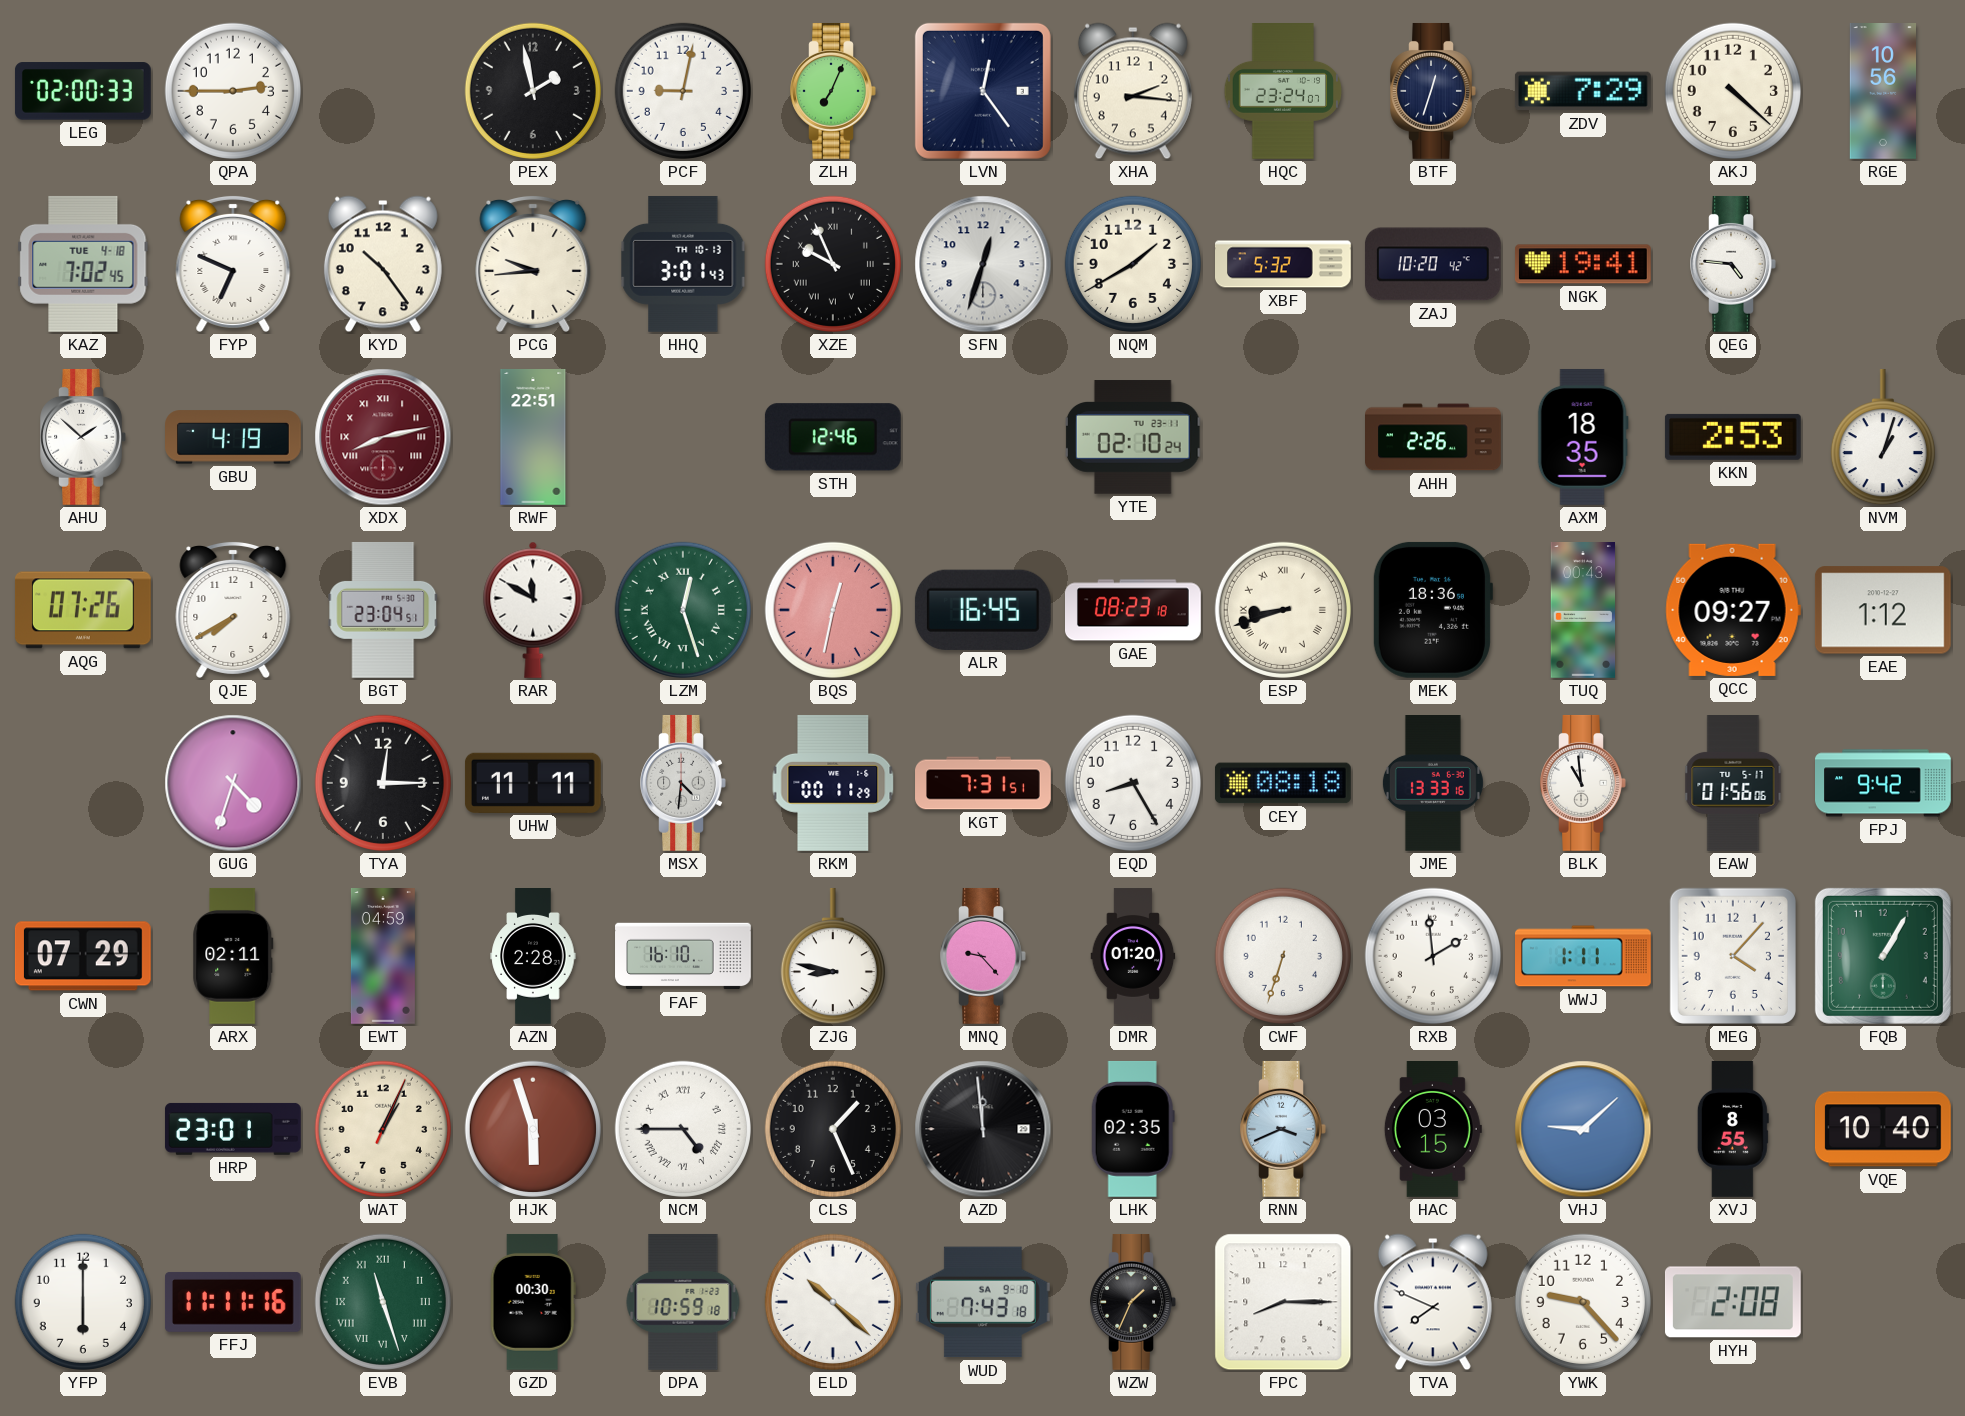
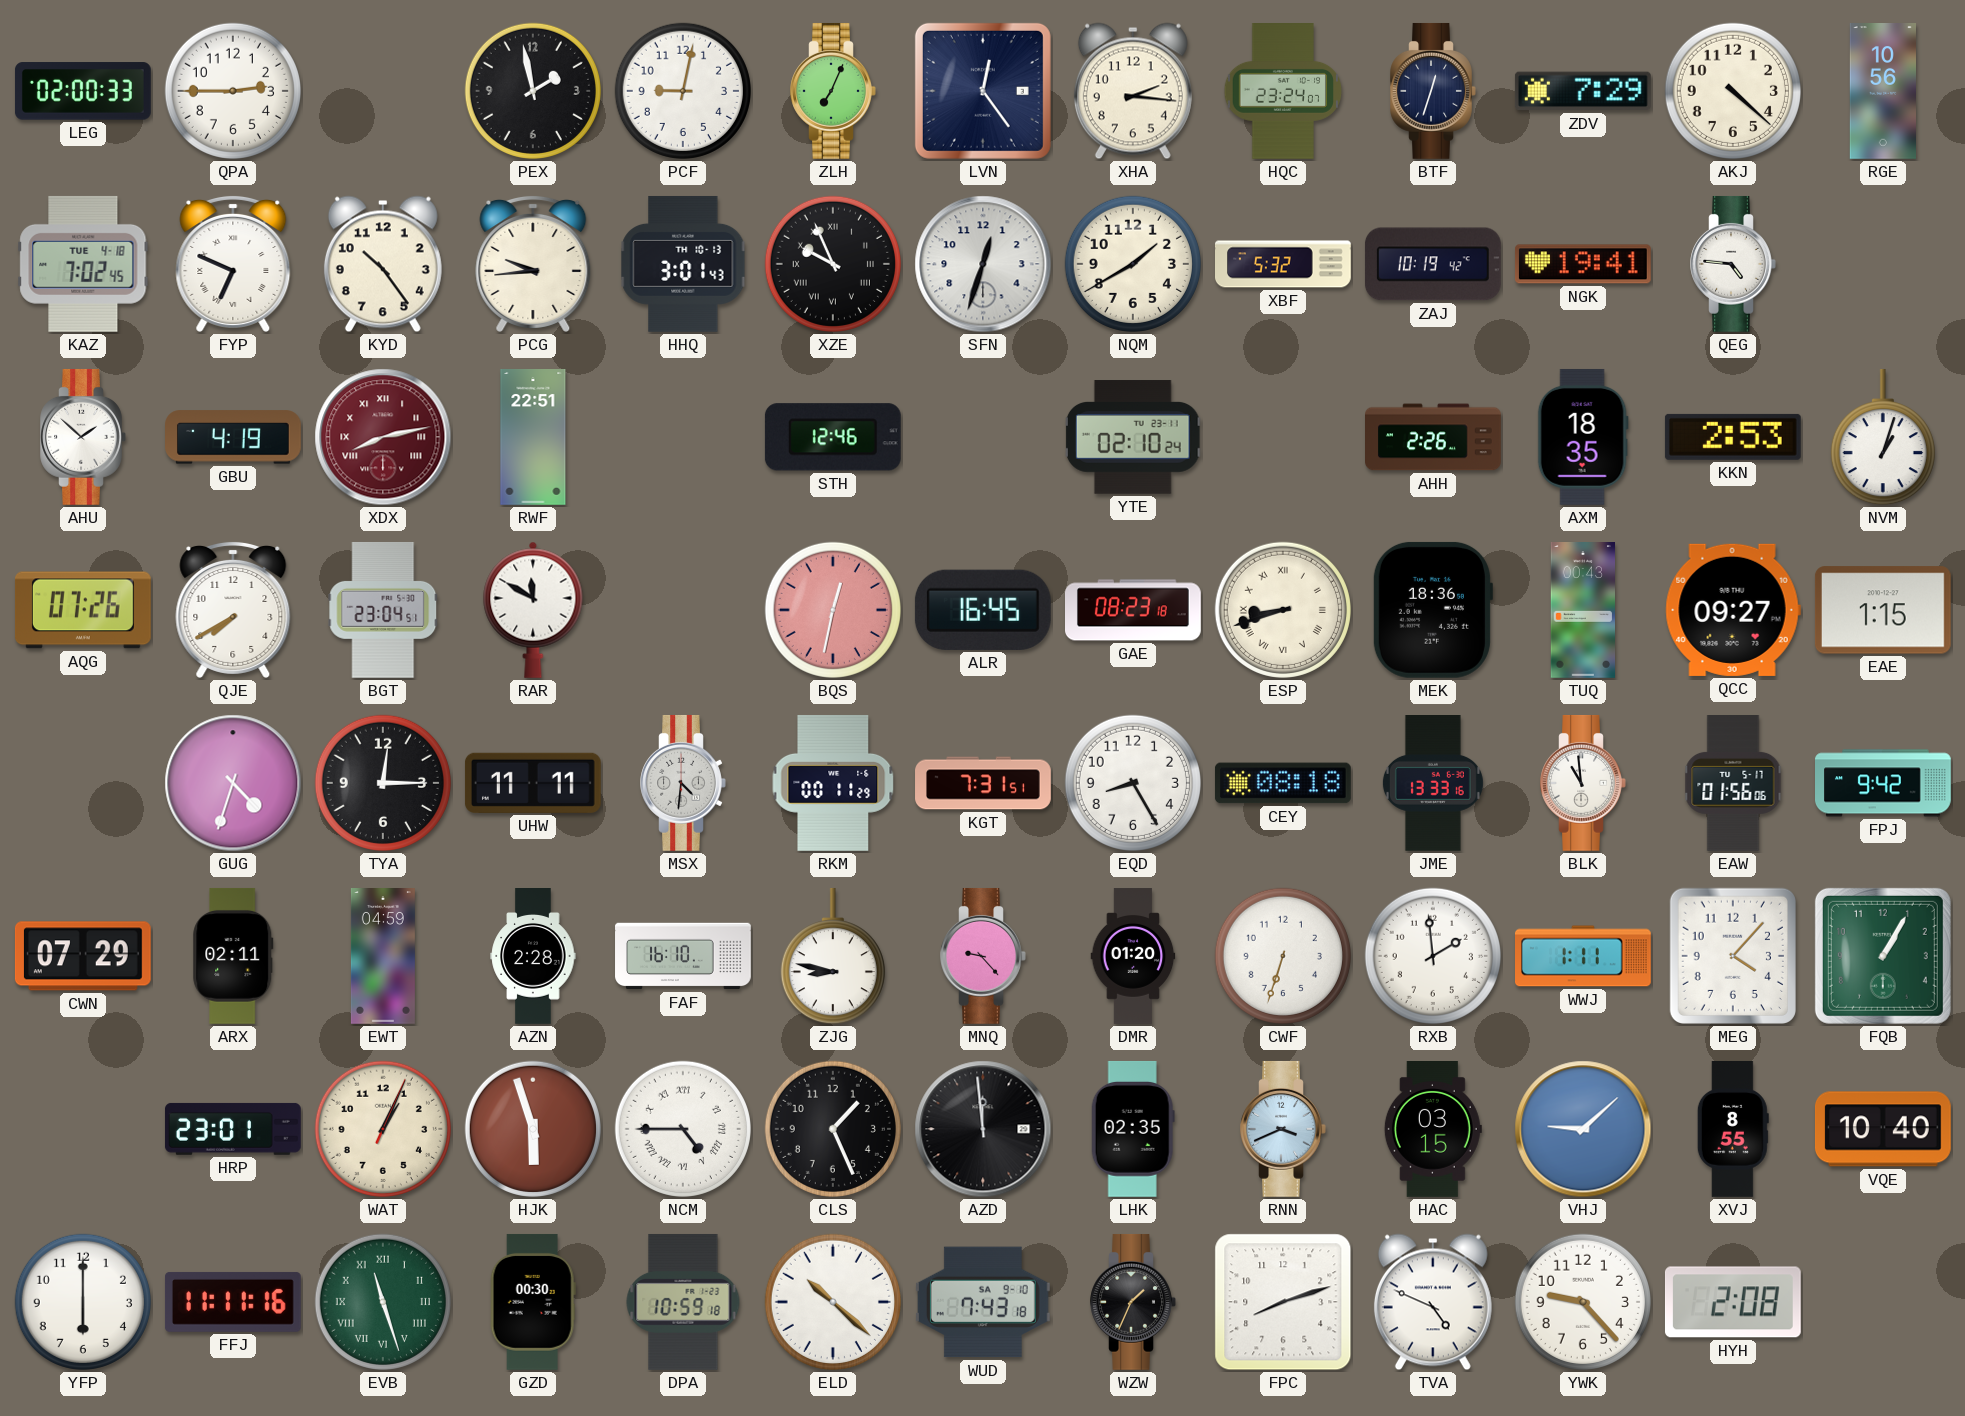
ZAJ: 10:20 -> 10:19
LZM: 12:27 -> none
EAE: 1:12 -> 1:15
FPC: 8:15 -> 8:12
TVA: 7:49 -> 4:49
